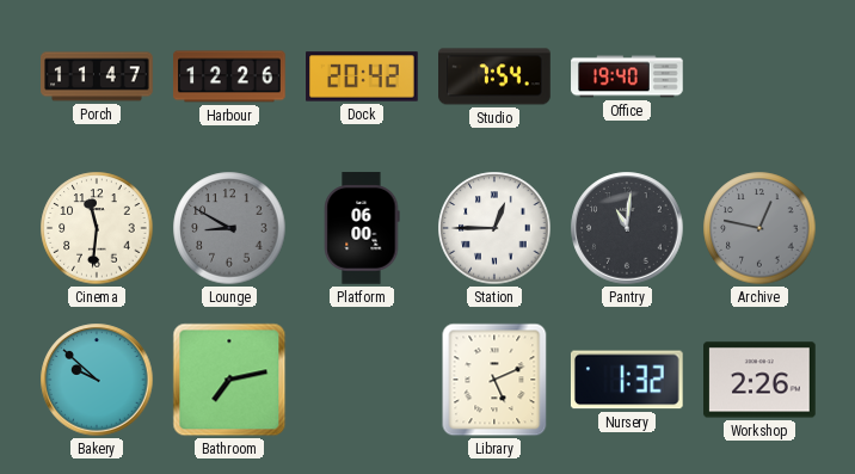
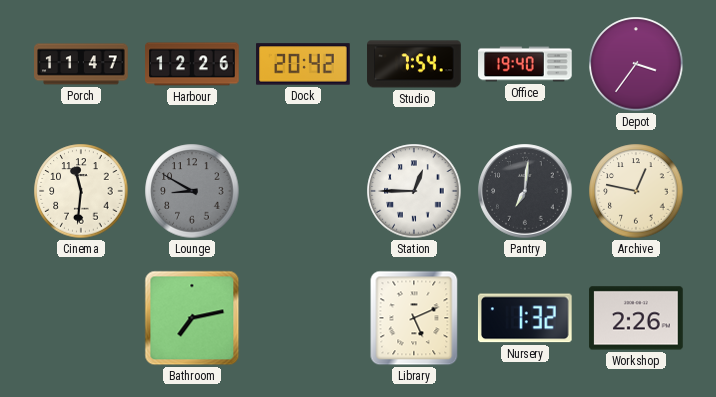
Depot: none -> 3:36
Platform: 06:00 -> none
Pantry: 11:01 -> 7:01
Archive dial: grey -> cream
Bakery: 9:52 -> none
